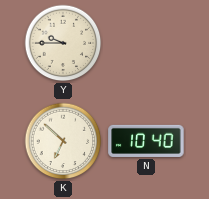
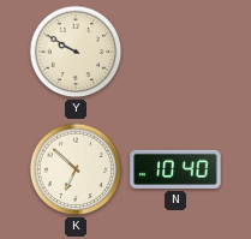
Y: 9:45 -> 9:50
